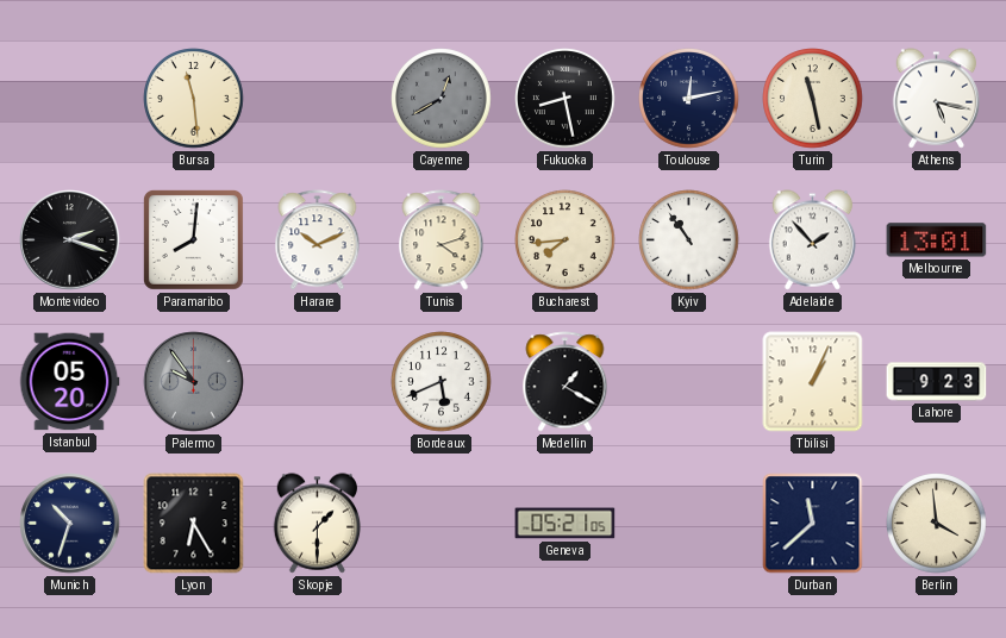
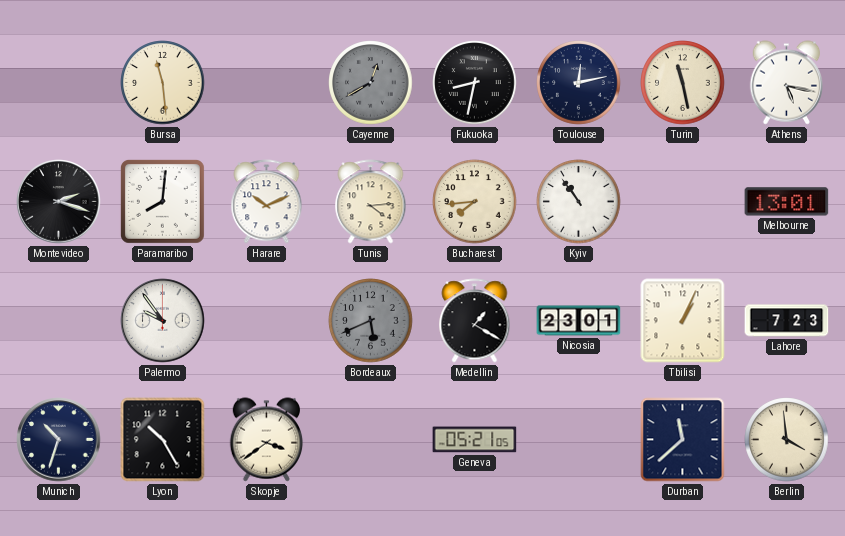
Fukuoka: 8:28 -> 8:32
Tunis: 4:12 -> 4:14
Adelaide: 1:53 -> none
Istanbul: 05:20 -> none
Palermo dial: grey -> white
Bordeaux dial: white -> grey
Nicosia: none -> 23:01
Lahore: 9:23 -> 7:23
Lyon: 6:25 -> 10:25
Skopje: 1:30 -> 3:39
